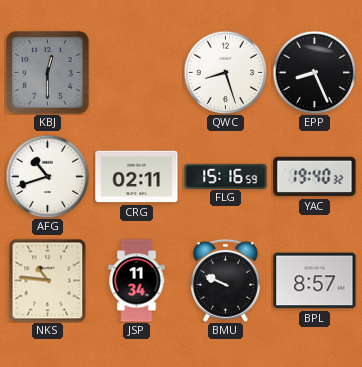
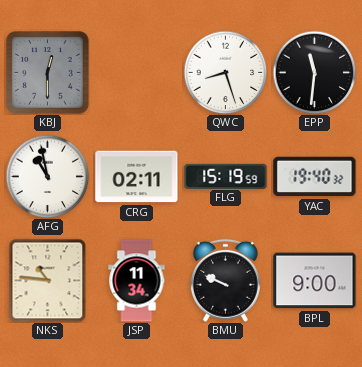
EPP: 8:26 -> 11:31
AFG: 10:42 -> 10:58
FLG: 15:16 -> 15:19
BPL: 8:57 -> 9:00
